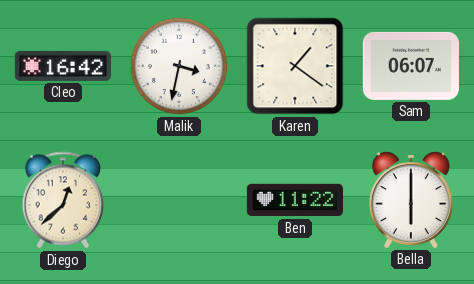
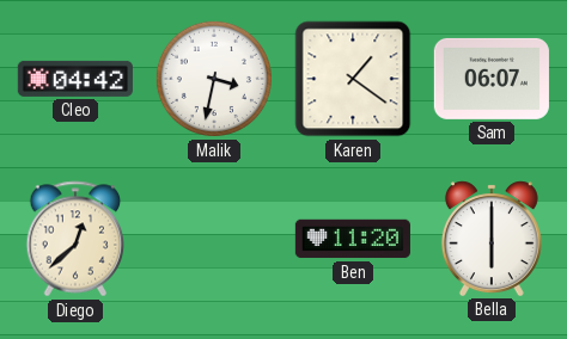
Cleo: 16:42 -> 04:42
Ben: 11:22 -> 11:20
